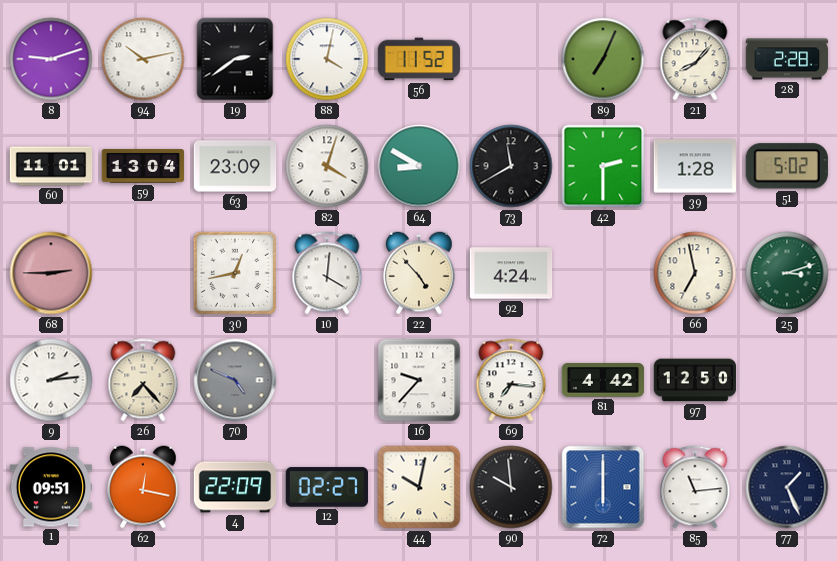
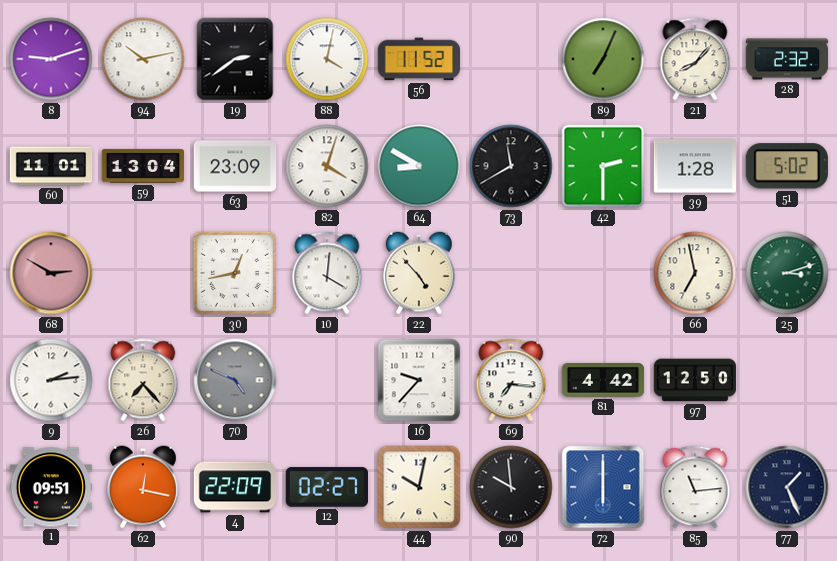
28: 2:28 -> 2:32
68: 2:45 -> 2:50
92: 4:24 -> none
